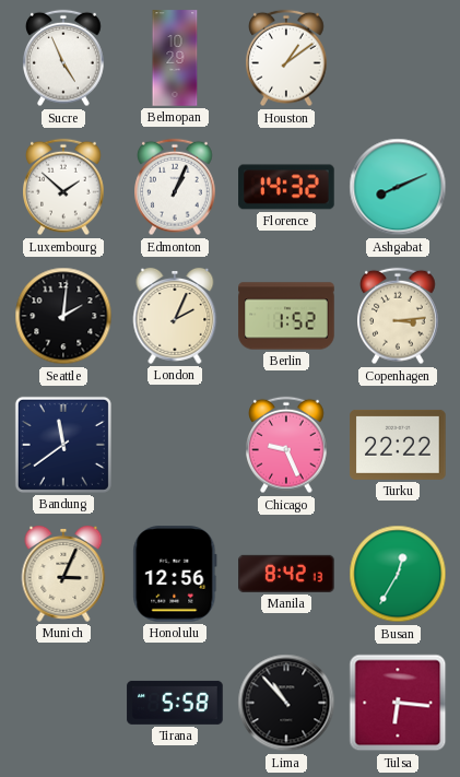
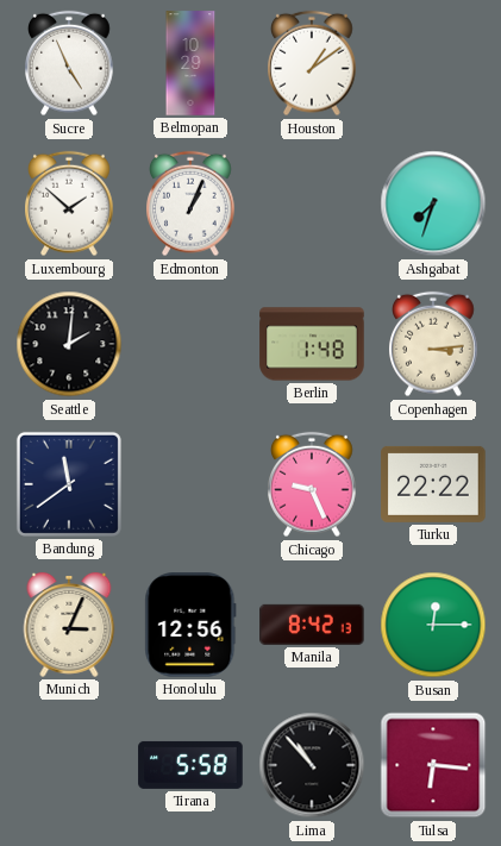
Florence: 14:32 -> none
Ashgabat: 8:11 -> 7:33
London: 2:04 -> none
Berlin: 1:52 -> 1:48
Busan: 12:35 -> 12:15
